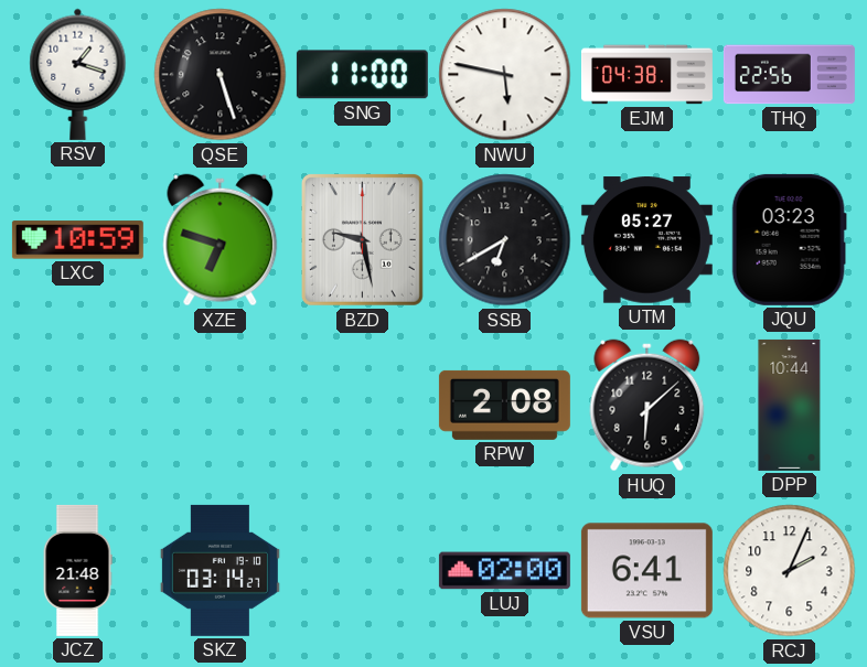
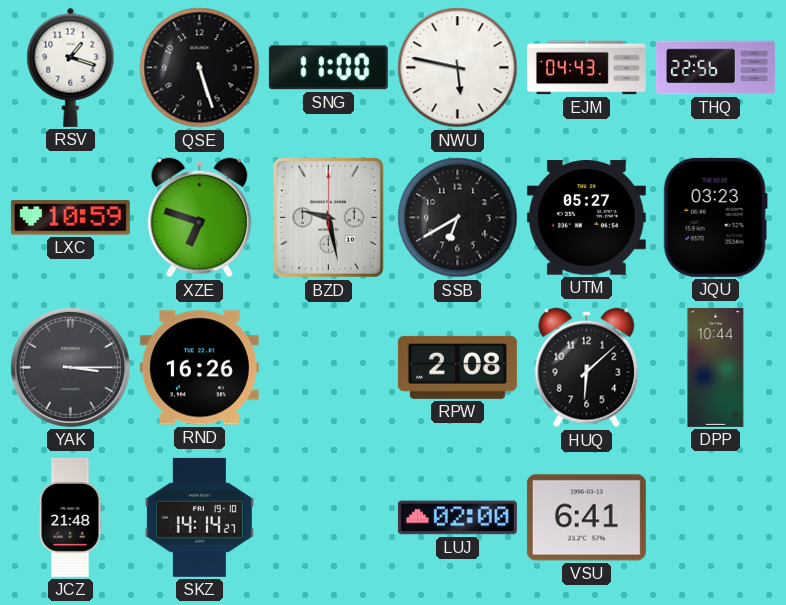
EJM: 04:38 -> 04:43
YAK: none -> 3:15
RND: none -> 16:26
SKZ: 03:14 -> 14:14
RCJ: 2:04 -> none
